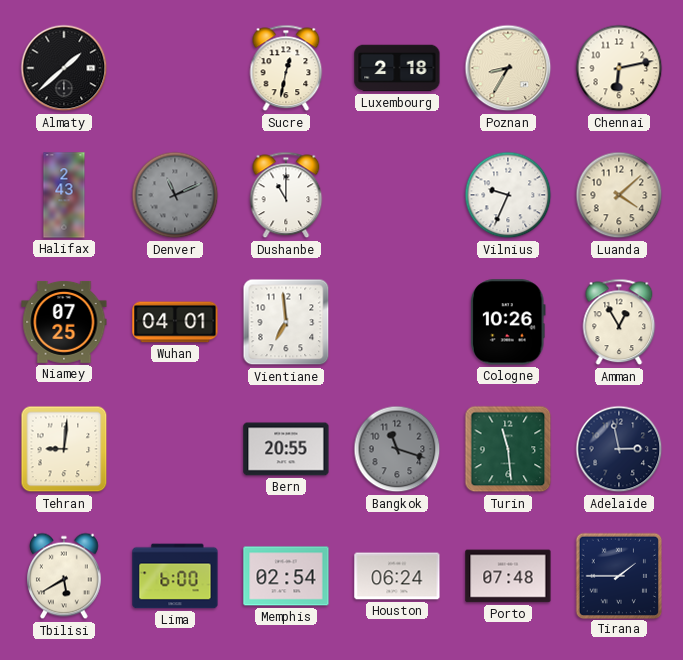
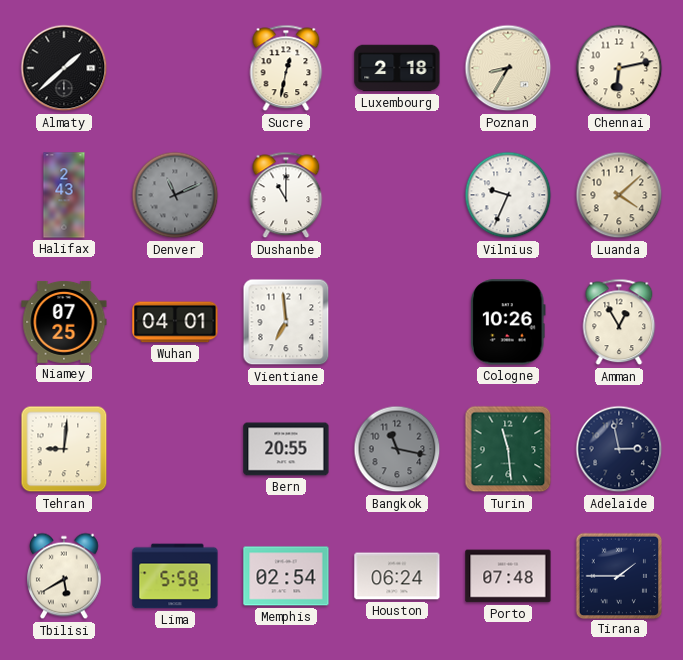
Bangkok: 11:18 -> 11:17
Lima: 6:00 -> 5:58
